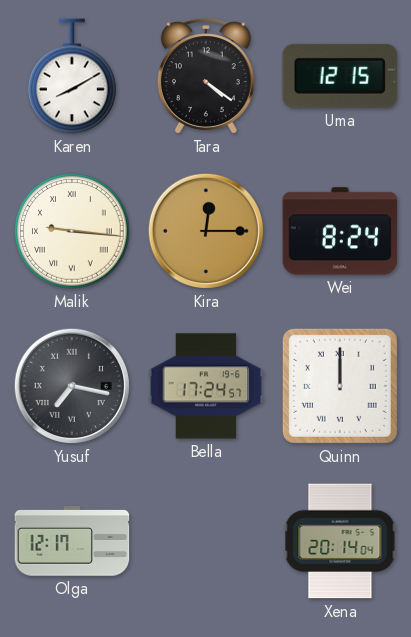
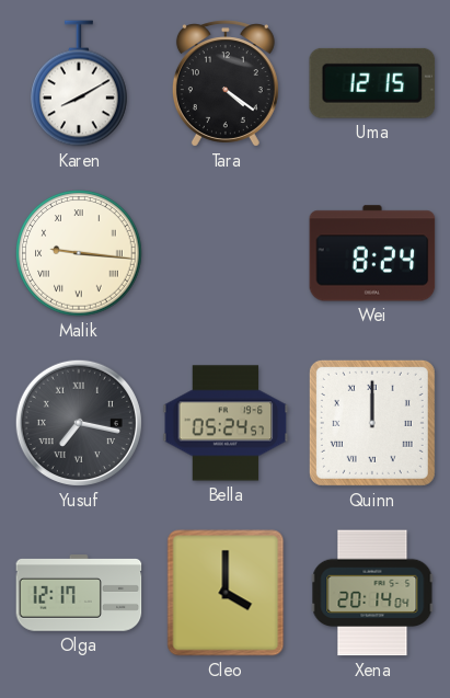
Kira: 12:15 -> none
Bella: 17:24 -> 05:24
Cleo: none -> 4:00
